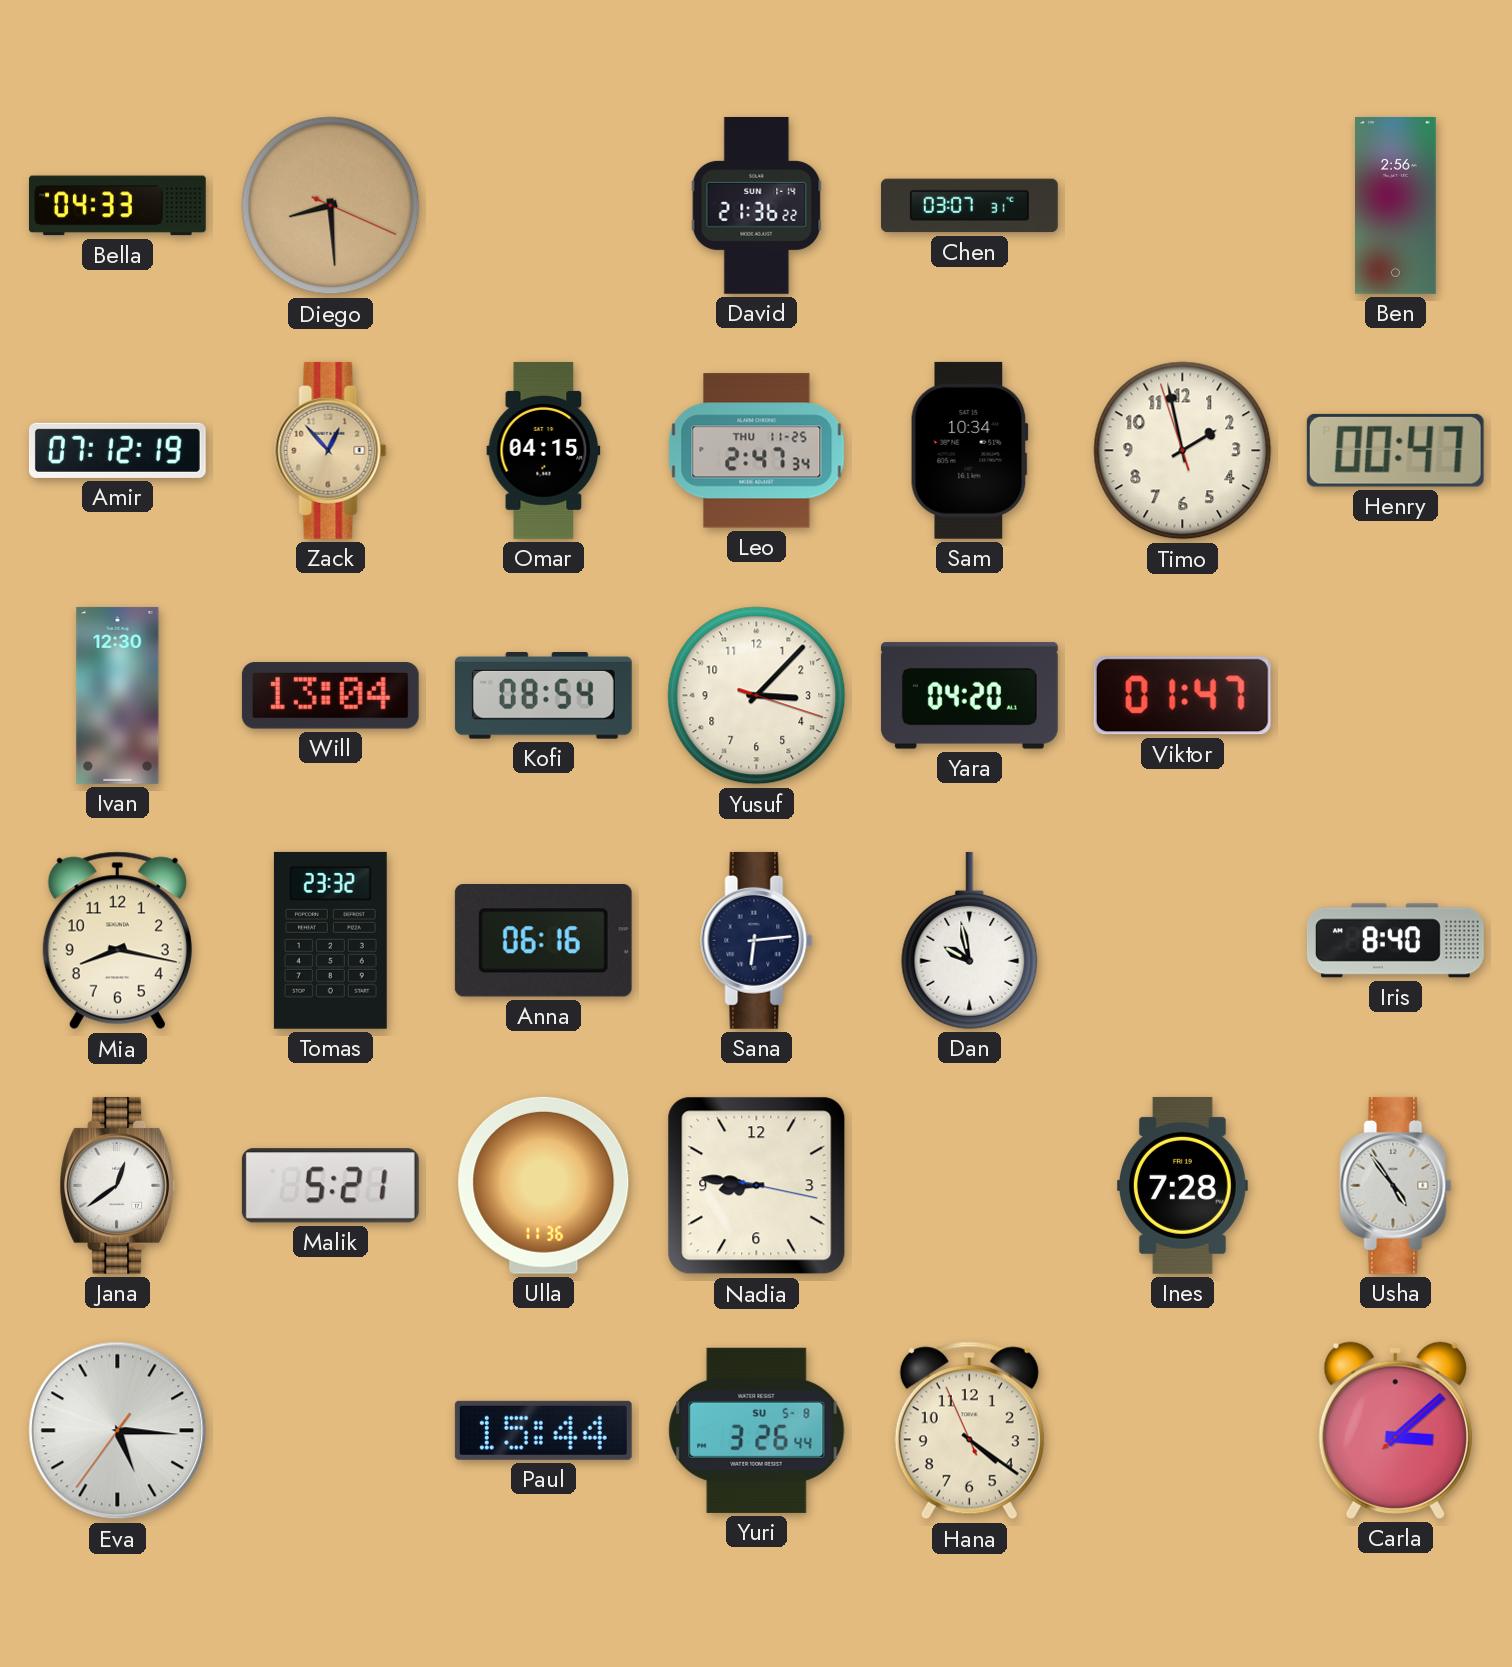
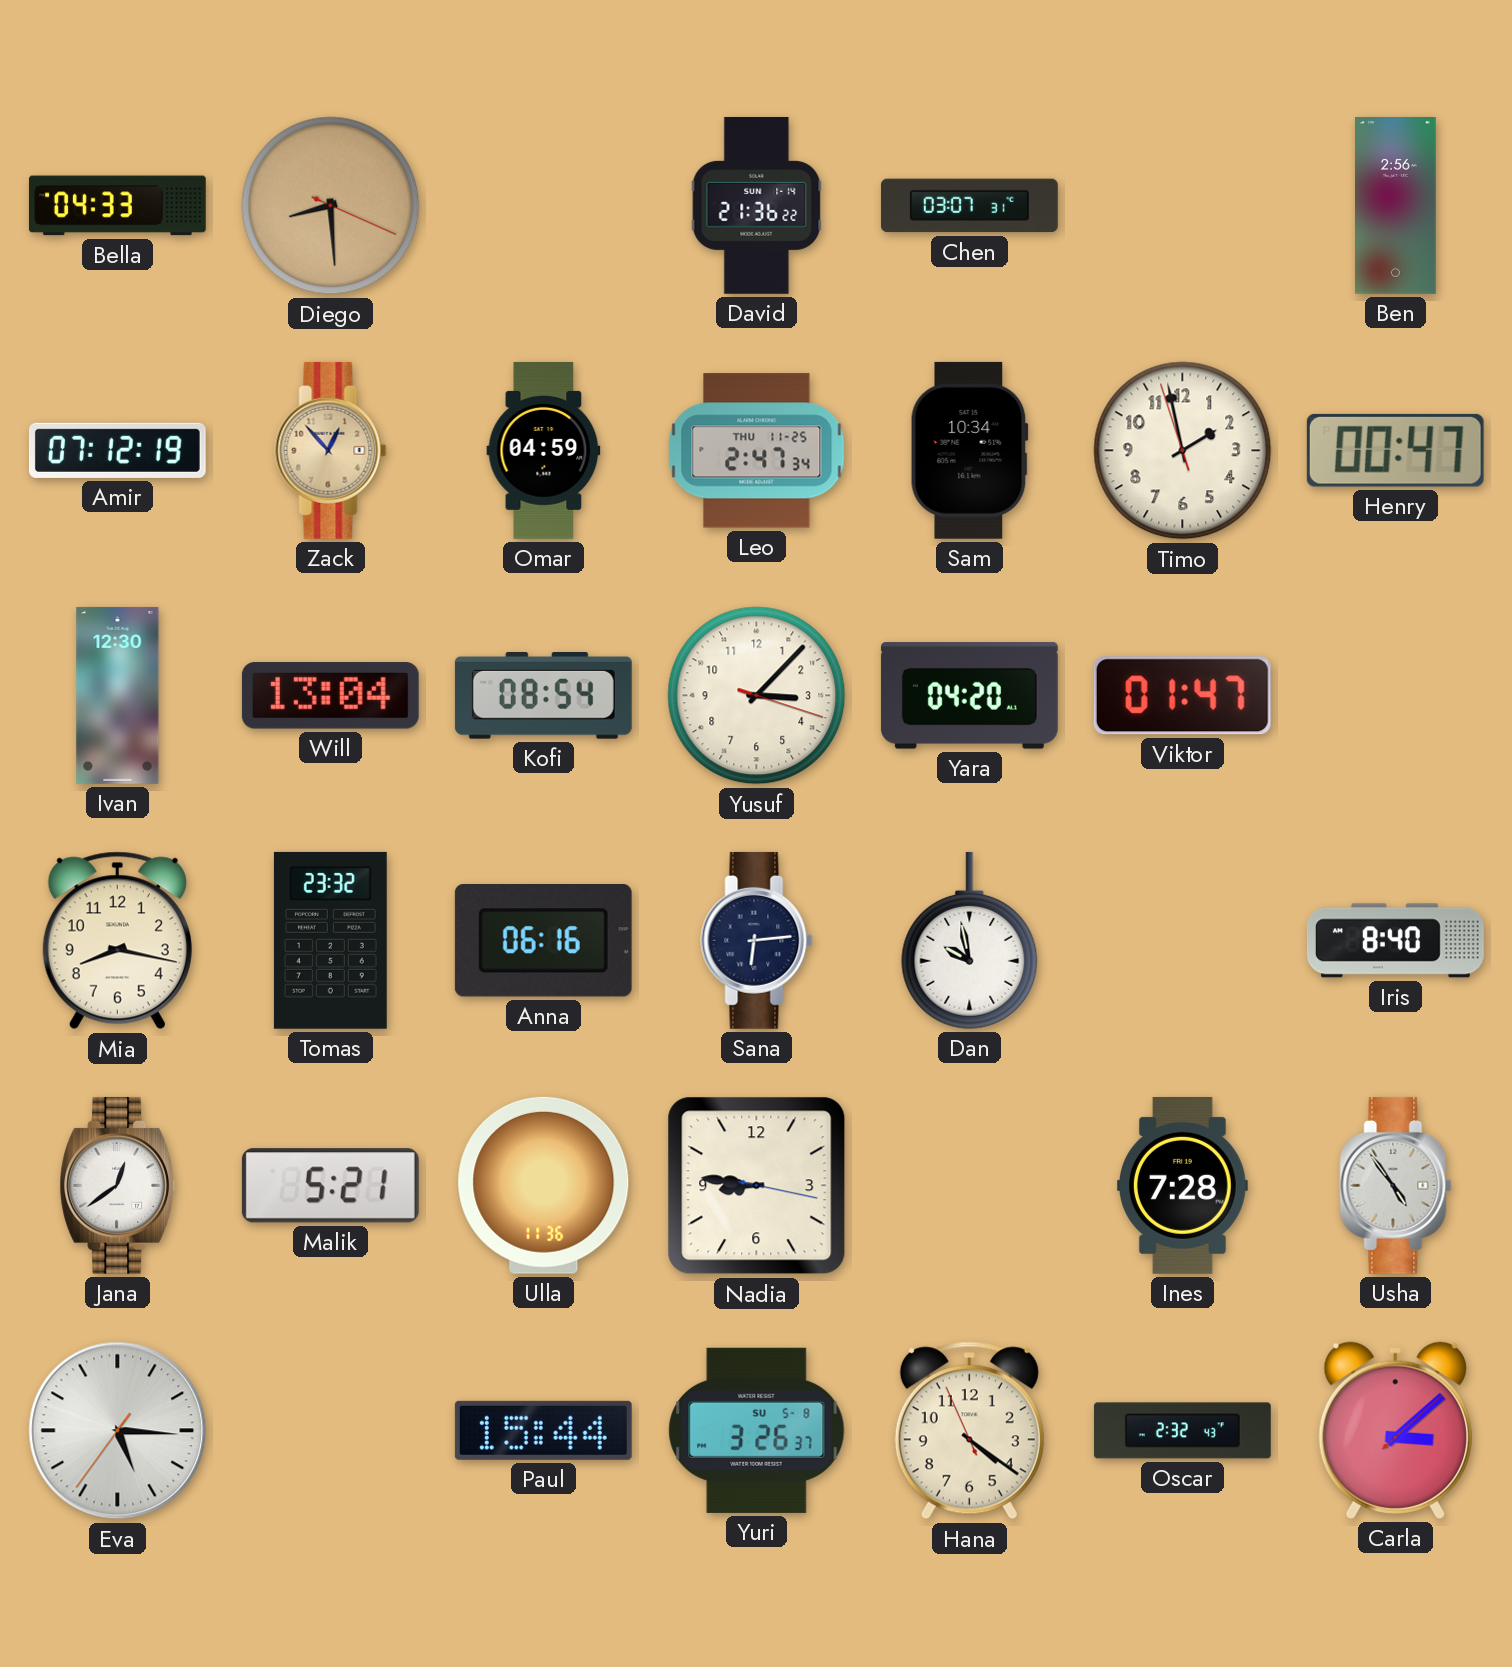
Omar: 04:15 -> 04:59
Yuri: 3:26:44 -> 3:26:37
Oscar: none -> 2:32
